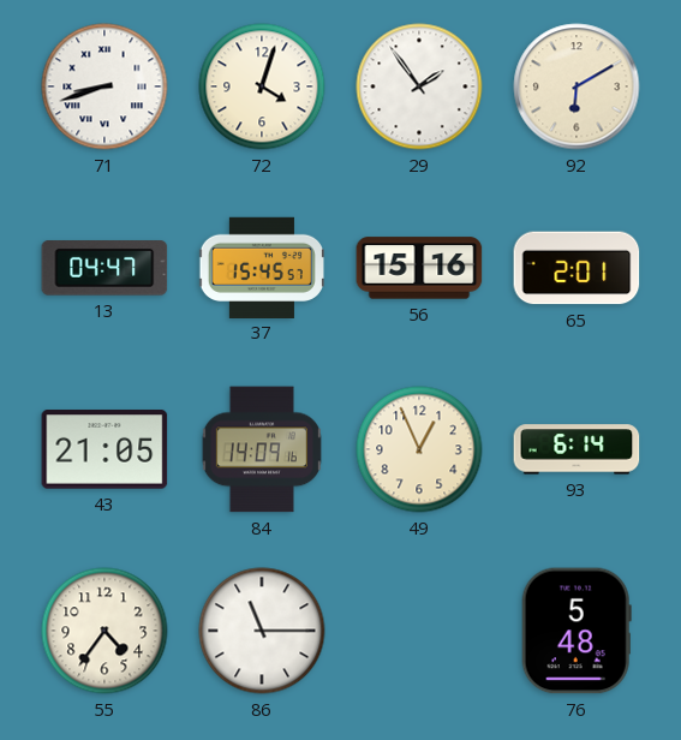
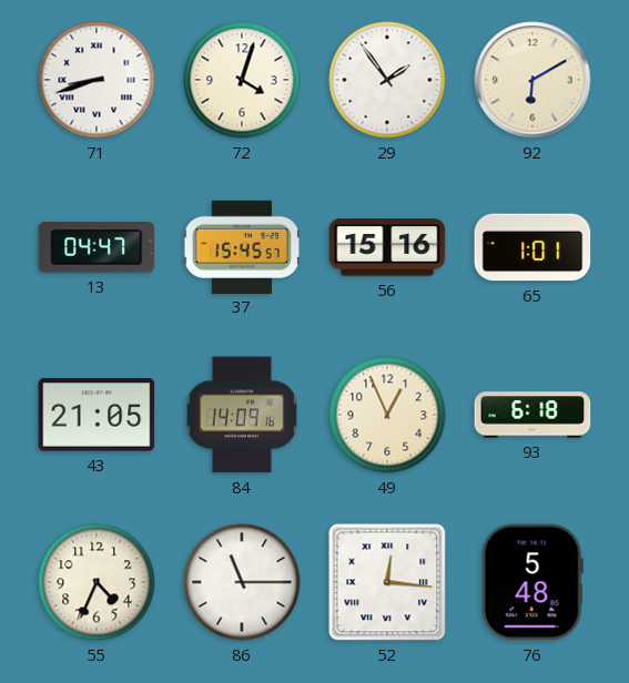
65: 2:01 -> 1:01
93: 6:14 -> 6:18
55: 4:36 -> 4:34
52: none -> 12:16
